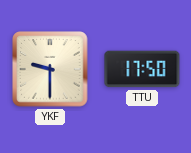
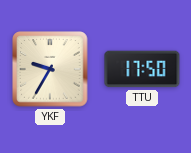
YKF: 9:30 -> 9:35
